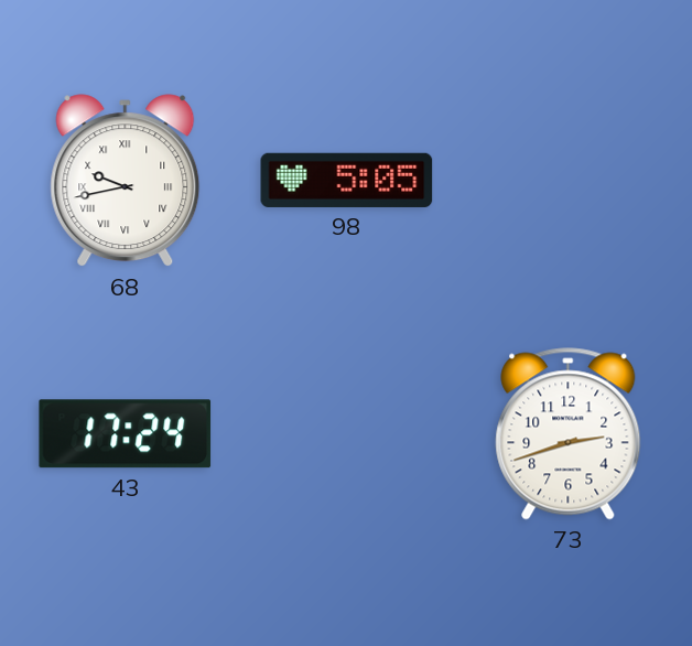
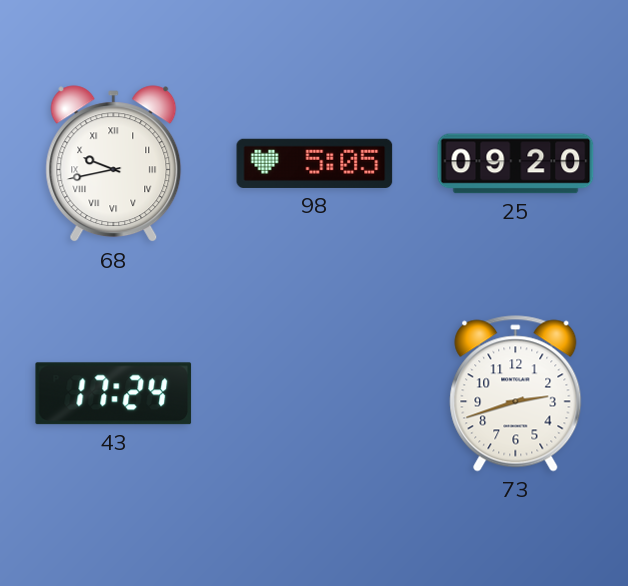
25: none -> 09:20
